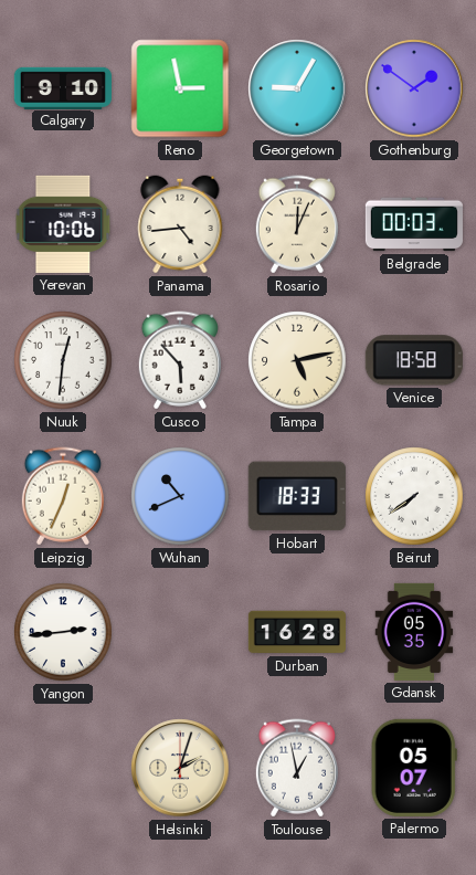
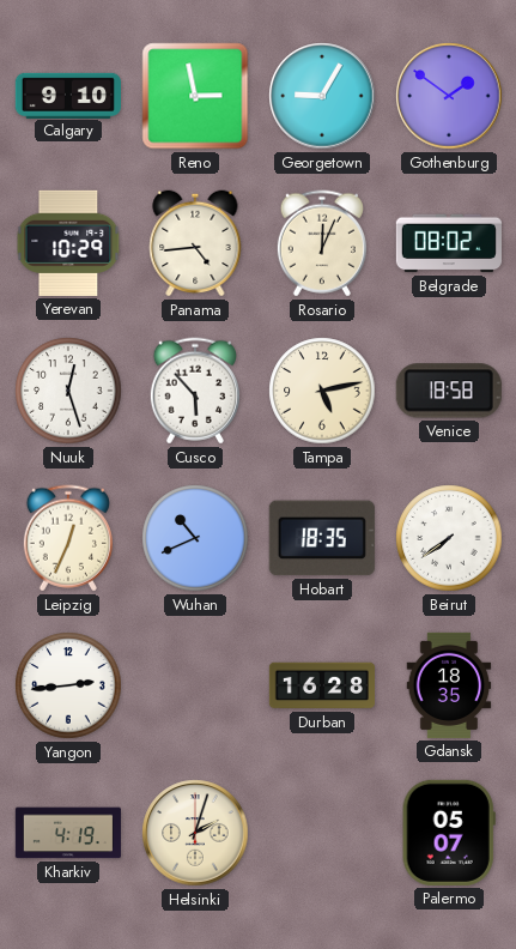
Yerevan: 10:06 -> 10:29
Belgrade: 00:03 -> 08:02
Nuuk: 12:31 -> 12:27
Hobart: 18:33 -> 18:35
Gdansk: 05:35 -> 18:35
Kharkiv: none -> 4:19
Toulouse: 12:58 -> none
